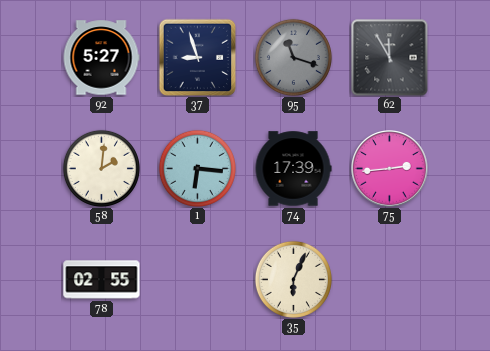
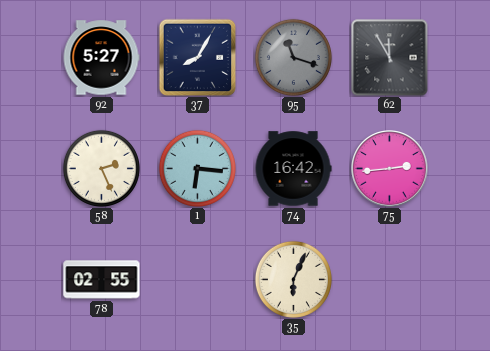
37: 8:57 -> 8:05
58: 2:01 -> 2:26
74: 17:39 -> 16:42
